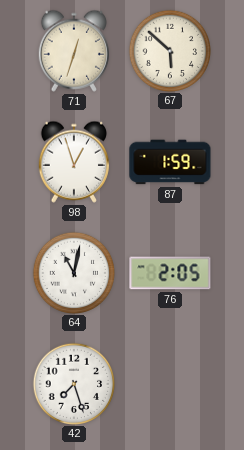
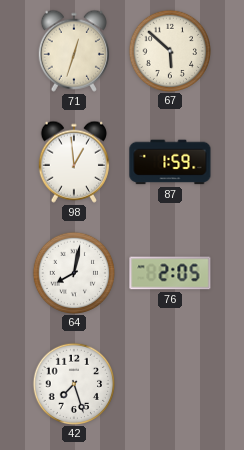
98: 12:57 -> 12:59
64: 11:02 -> 8:02
